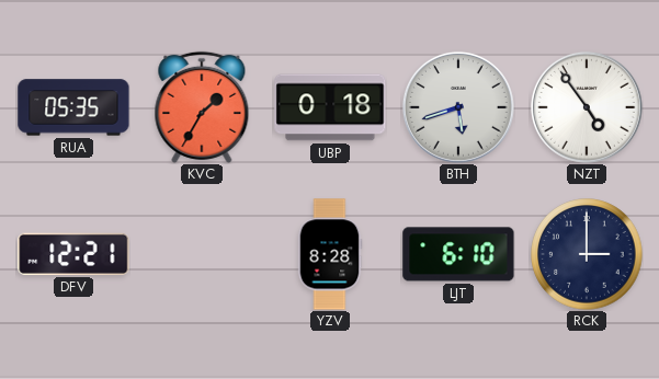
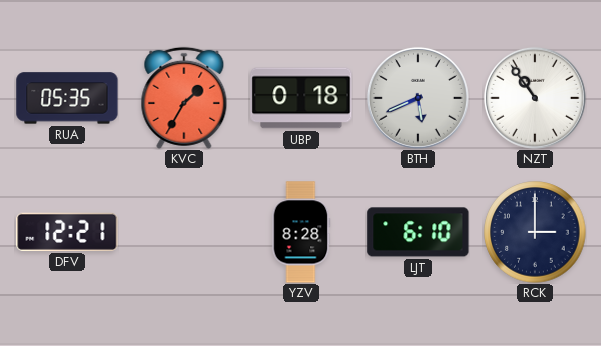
BTH: 5:42 -> 5:41
NZT: 4:54 -> 10:54
